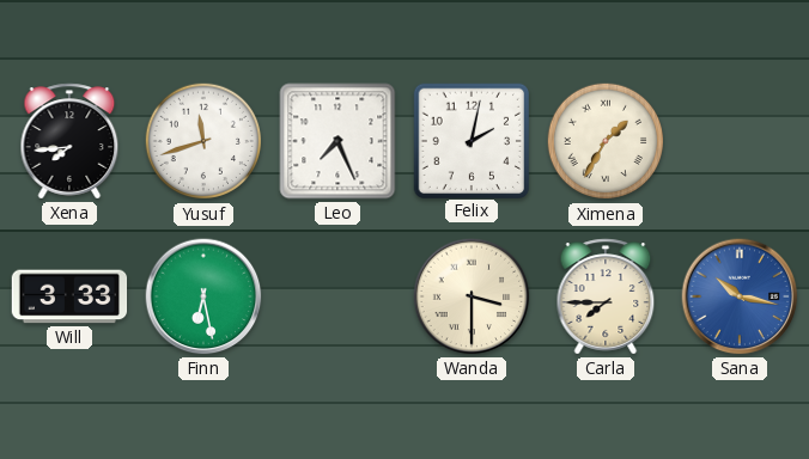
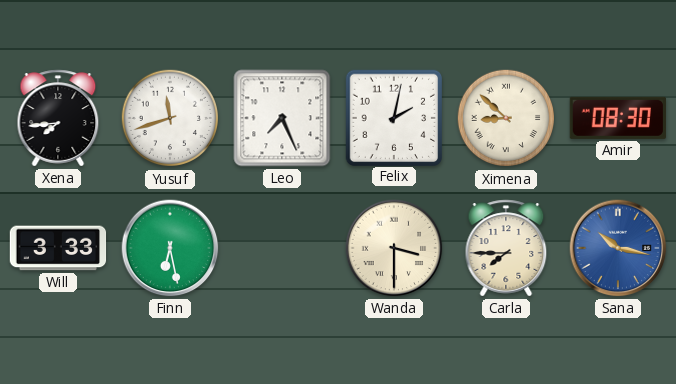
Ximena: 1:35 -> 8:52
Amir: none -> 08:30
